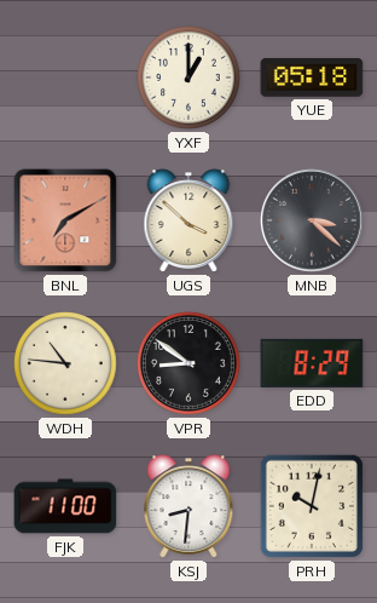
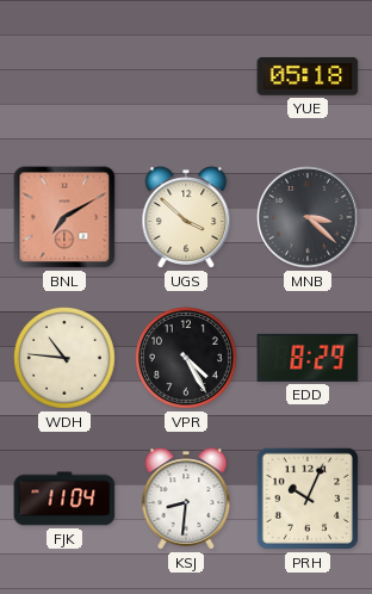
YXF: 1:00 -> none
VPR: 8:51 -> 4:25
FJK: 11:00 -> 11:04
PRH: 10:02 -> 10:04
